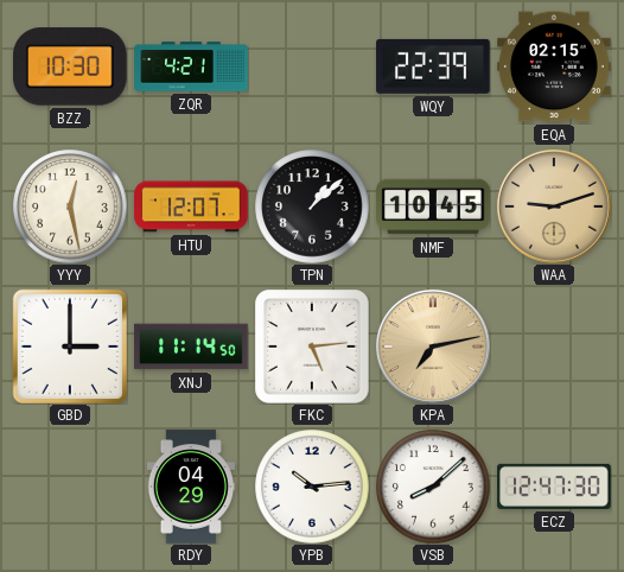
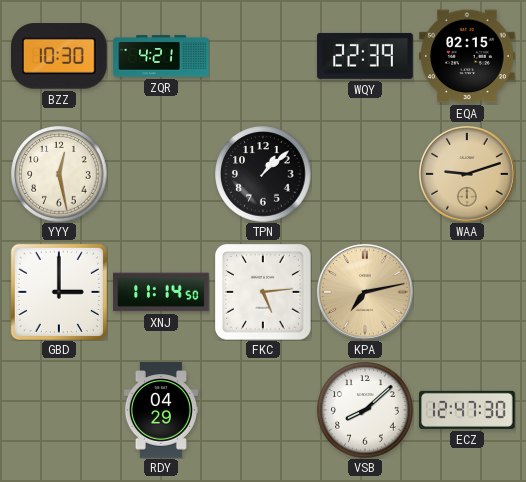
HTU: 12:07 -> none
NMF: 10:45 -> none
YPB: 10:14 -> none
